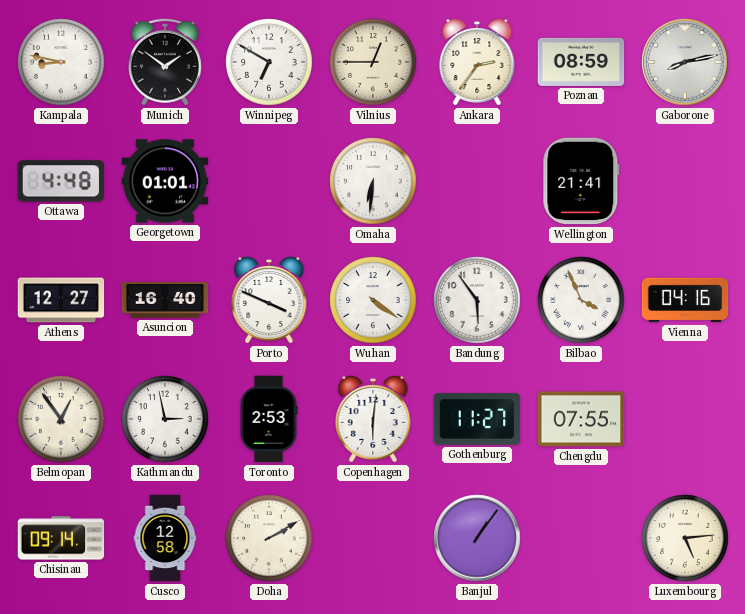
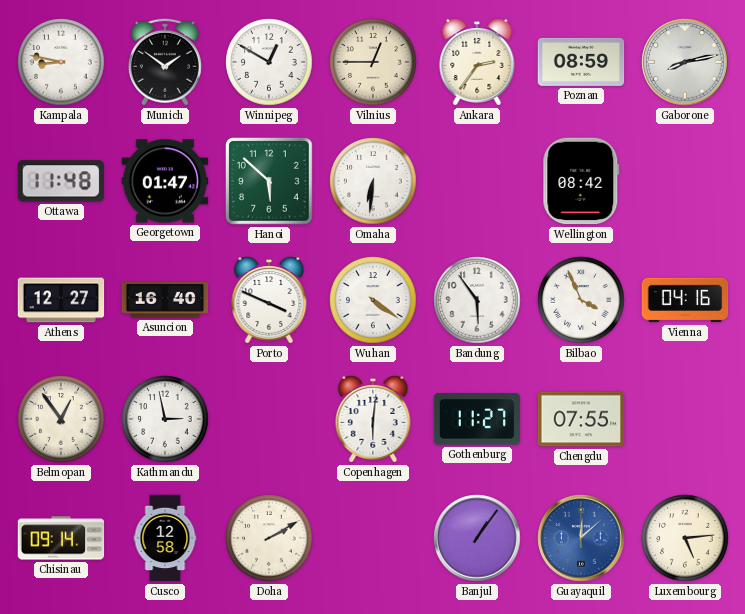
Winnipeg: 6:50 -> 12:50
Ottawa: 4:48 -> 11:48
Georgetown: 01:01 -> 01:47
Hanoi: none -> 5:52
Wellington: 21:41 -> 08:42
Toronto: 2:53 -> none
Guayaquil: none -> 12:08
